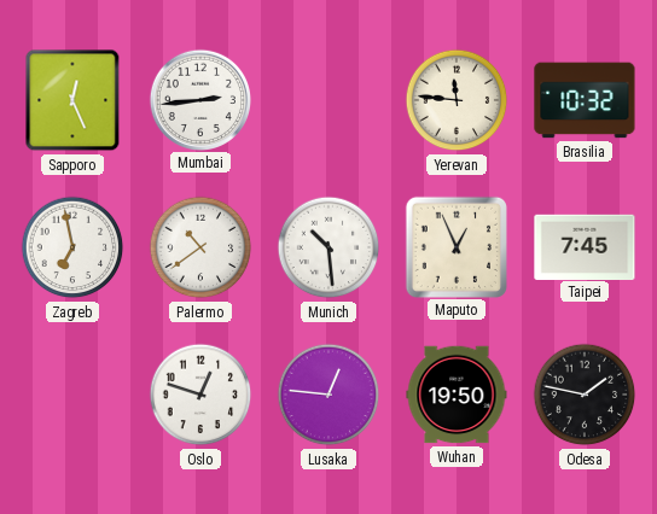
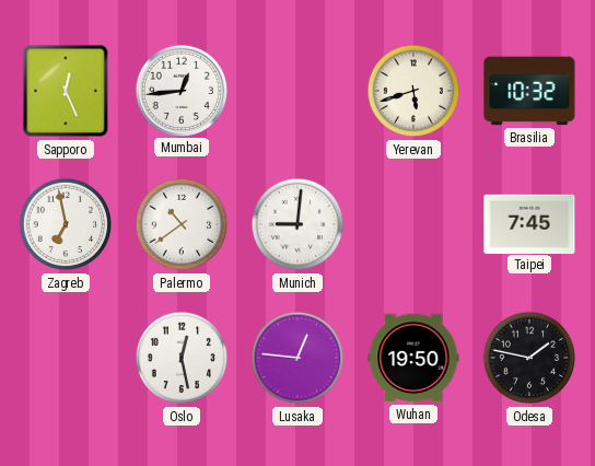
Mumbai: 2:44 -> 12:44
Yerevan: 11:46 -> 5:42
Munich: 10:29 -> 9:01
Maputo: 12:56 -> none
Oslo: 12:48 -> 12:28
